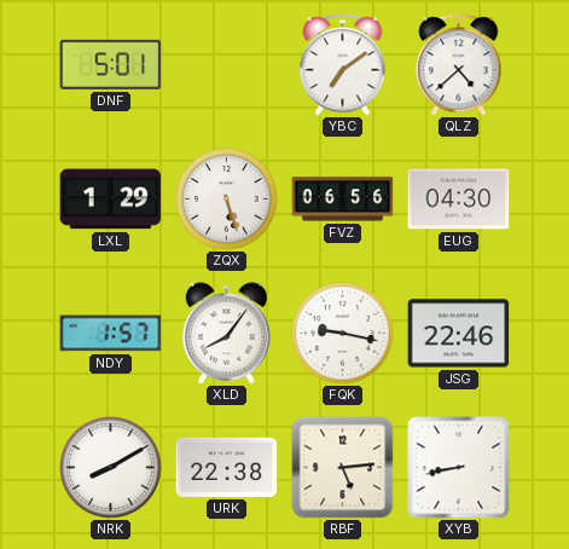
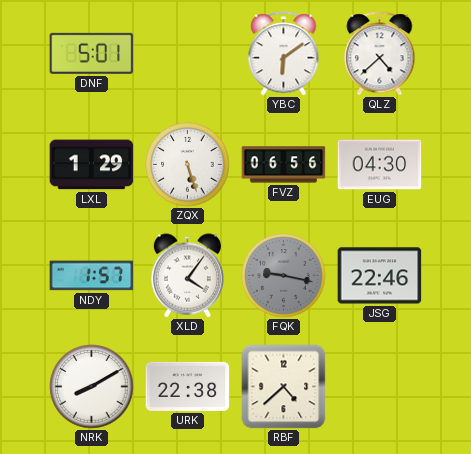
YBC: 7:09 -> 6:09
XLD: 8:06 -> 4:06
FQK dial: white -> grey
RBF: 5:14 -> 4:38
XYB: 8:43 -> none
